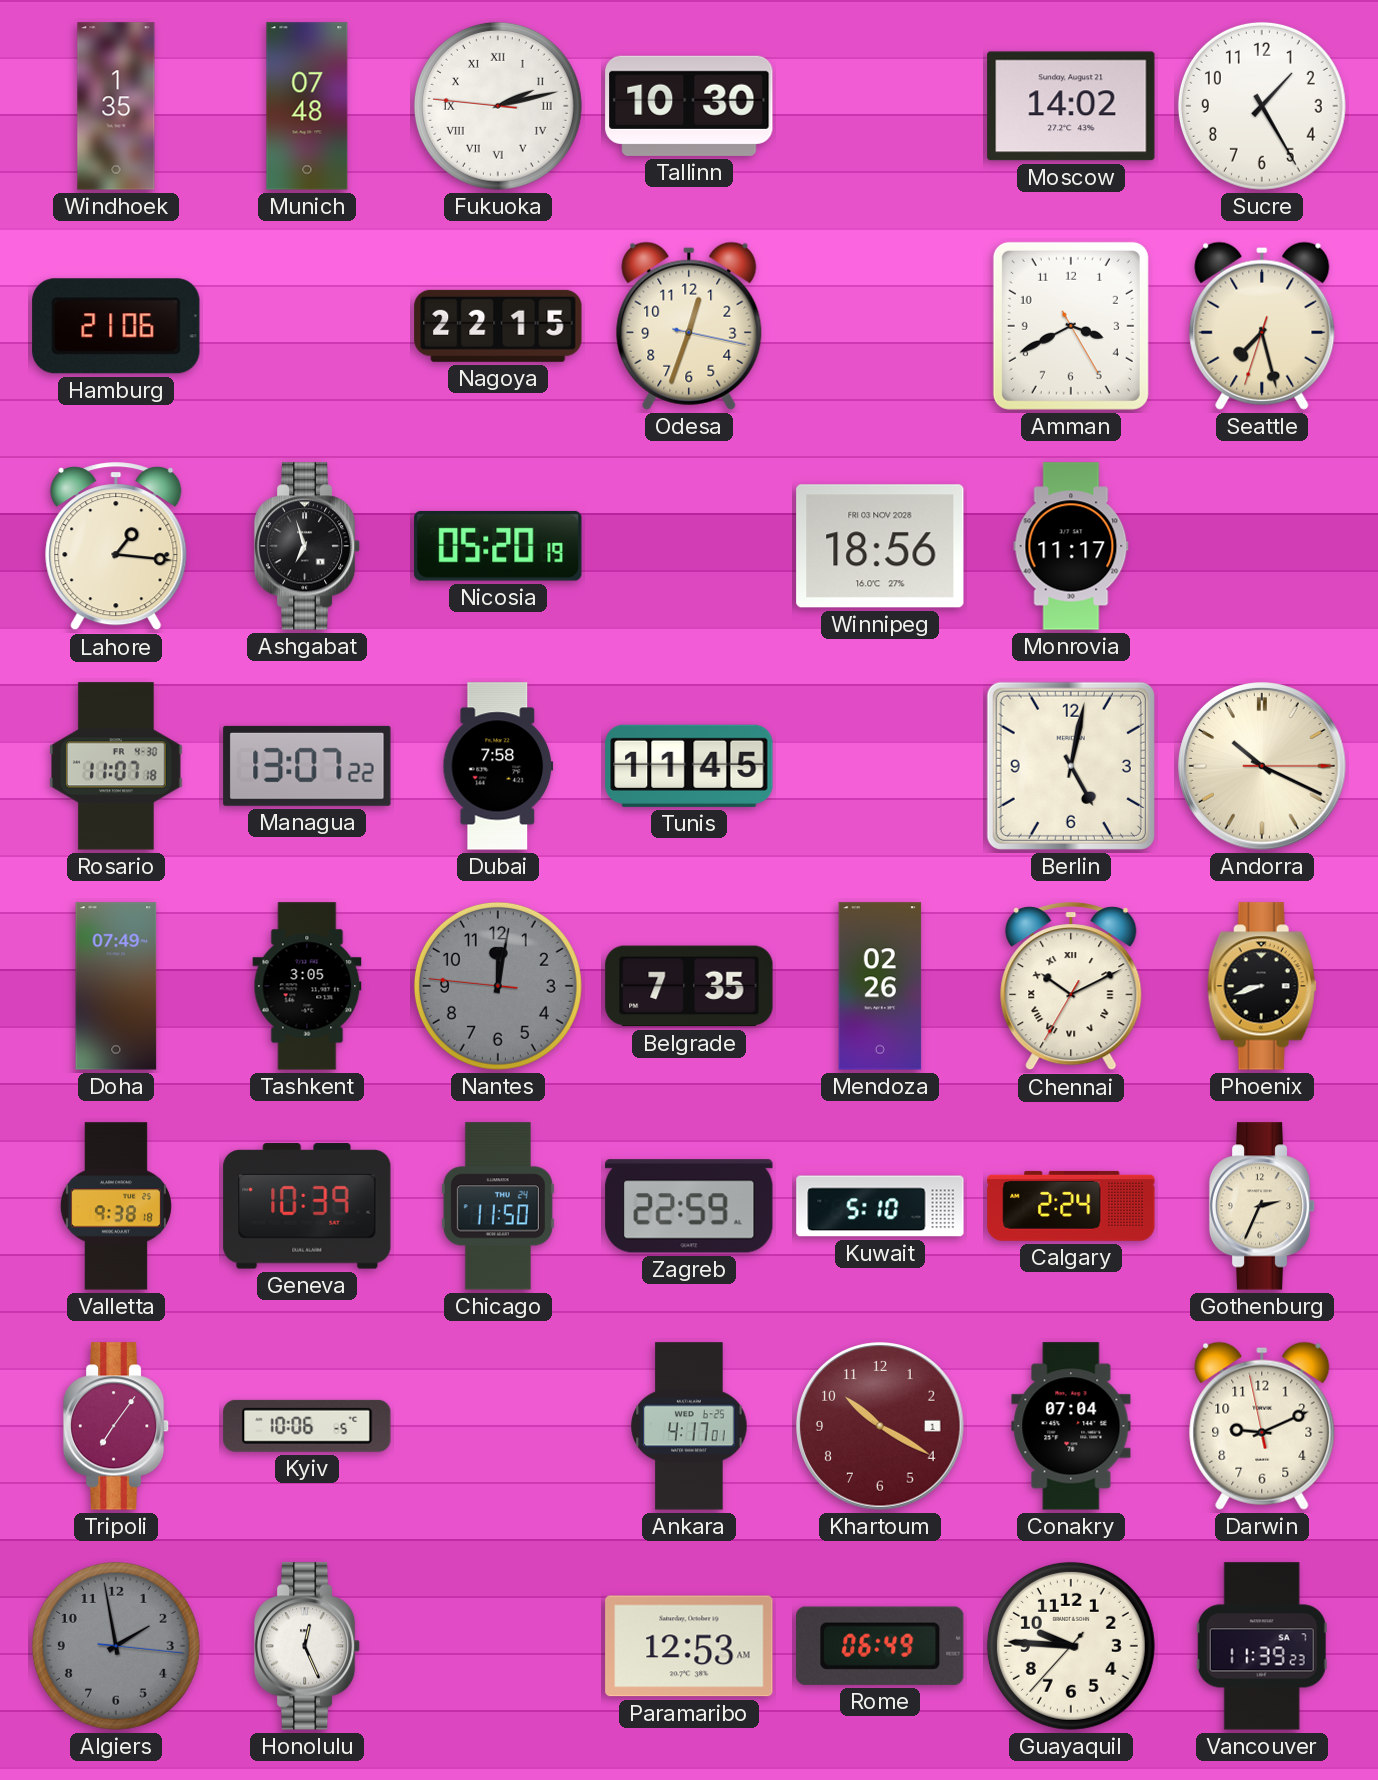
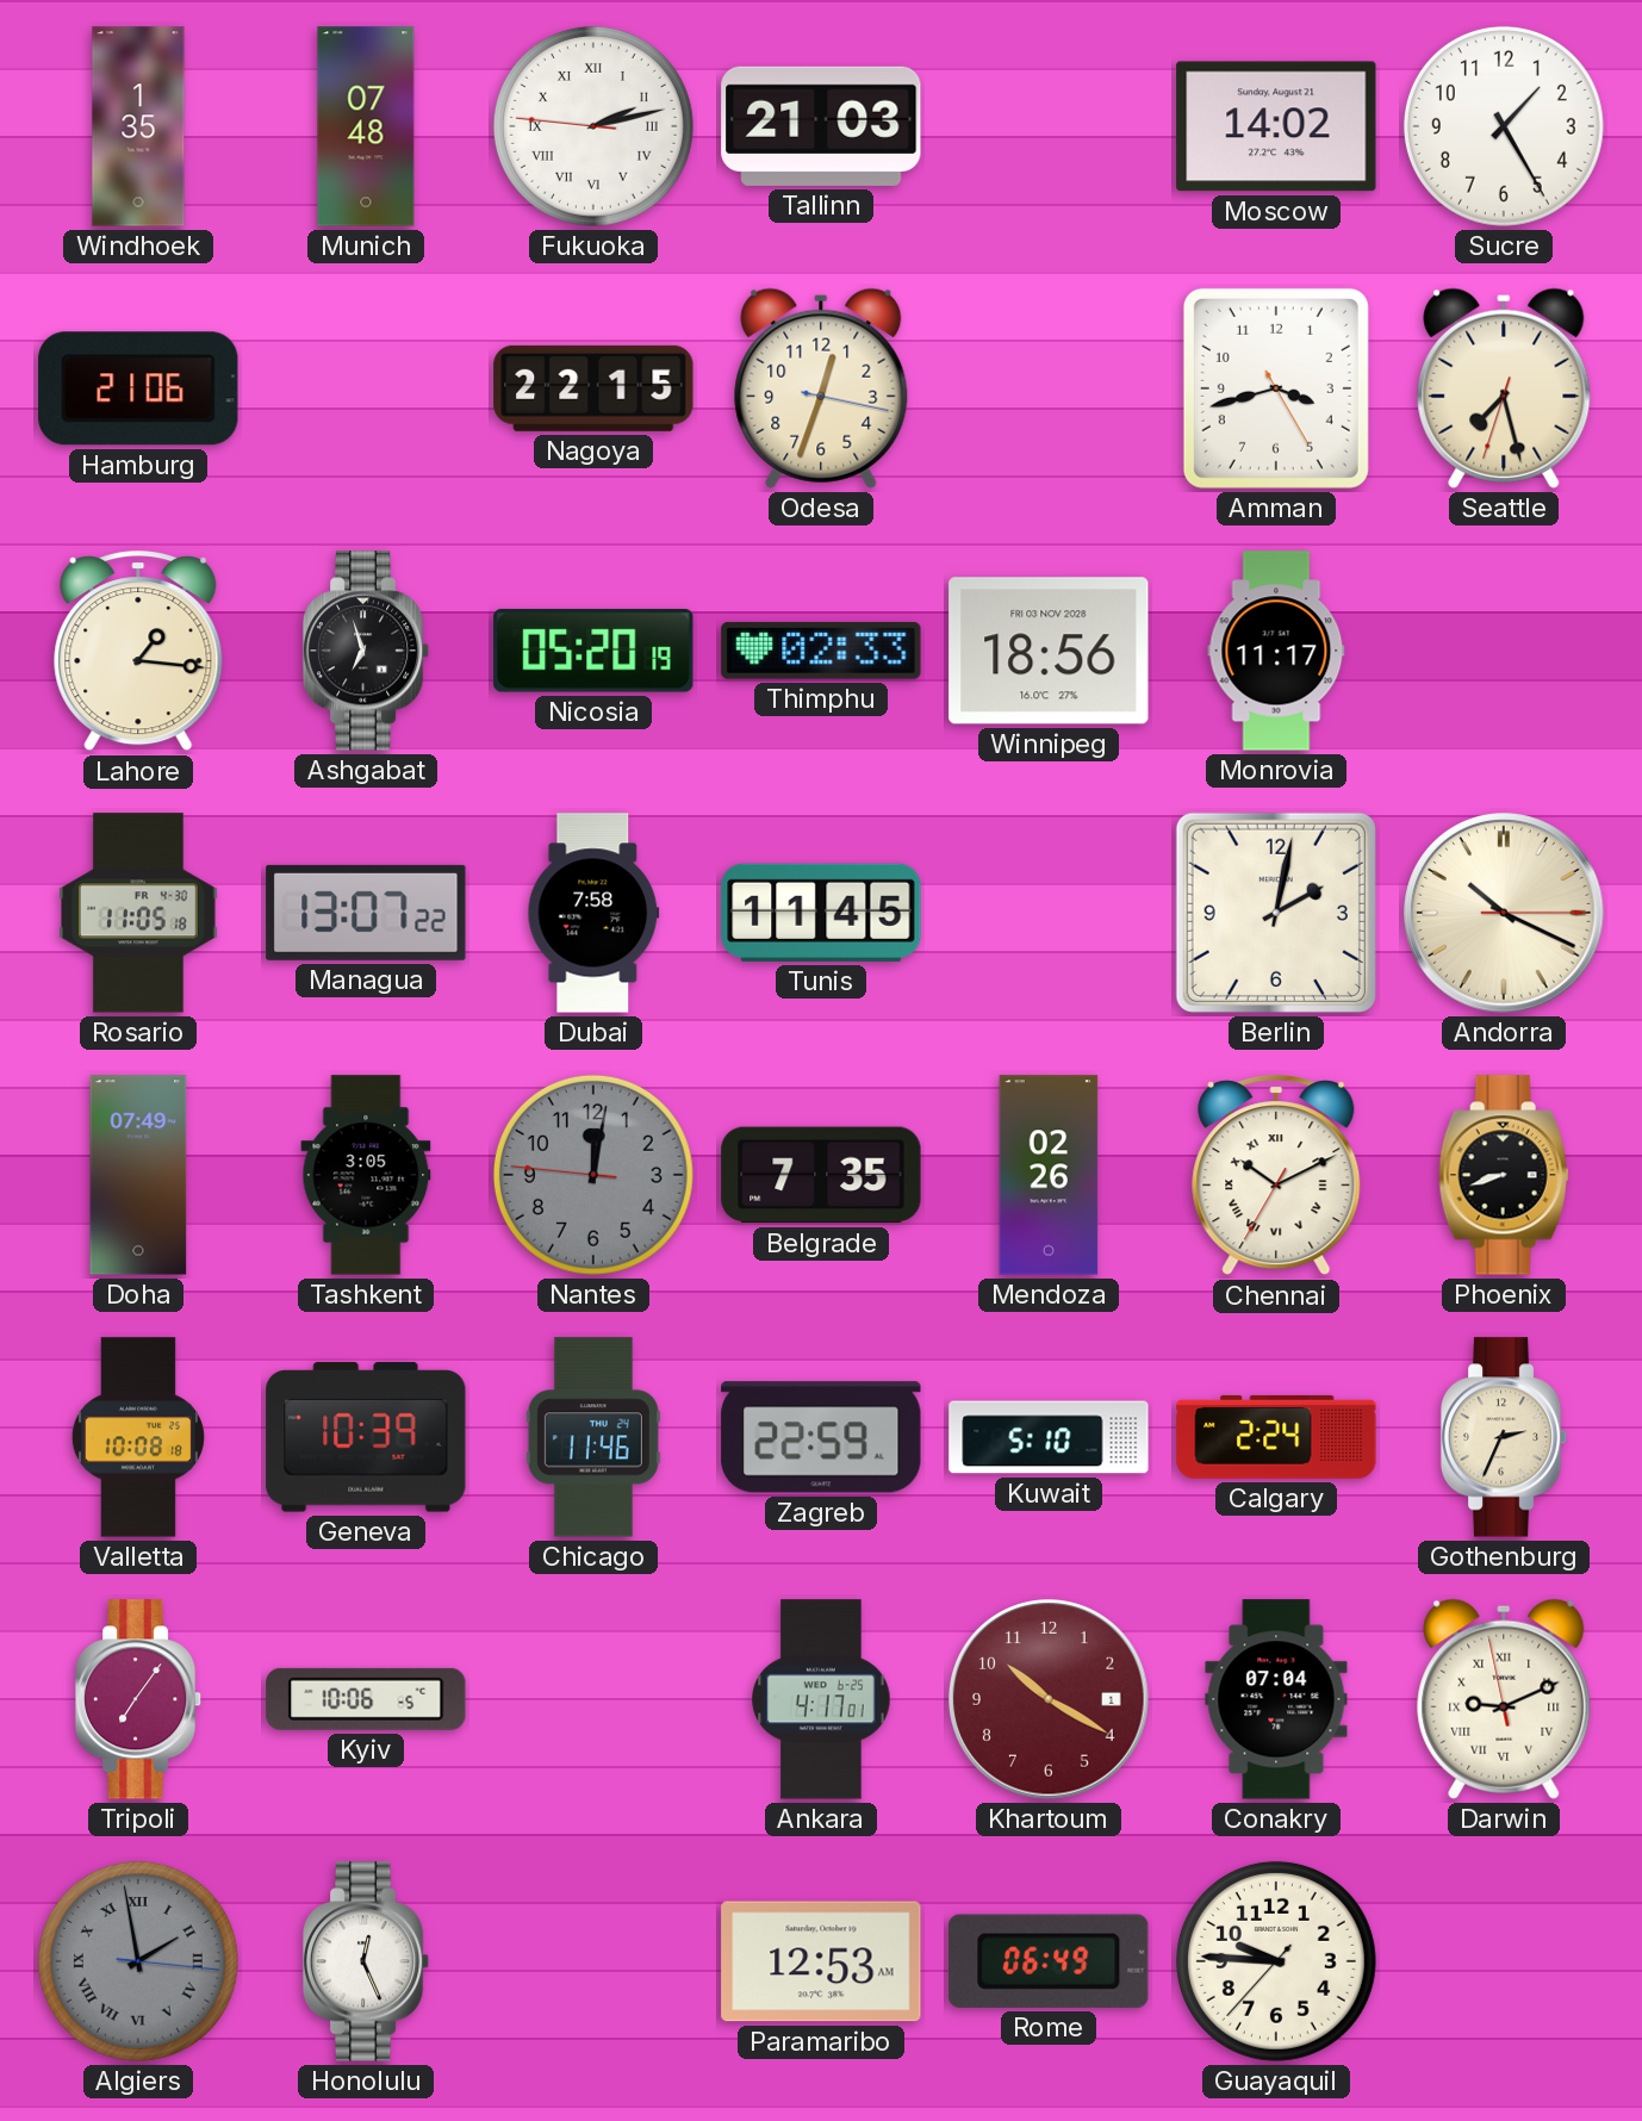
Tallinn: 10:30 -> 21:03
Amman: 3:40 -> 3:42
Thimphu: none -> 02:33
Rosario: 11:07 -> 11:05
Berlin: 5:02 -> 2:02
Valletta: 9:38 -> 10:08
Chicago: 11:50 -> 11:46
Darwin numerals: Arabic -> Roman
Algiers numerals: Arabic -> Roman
Vancouver: 11:39 -> none
